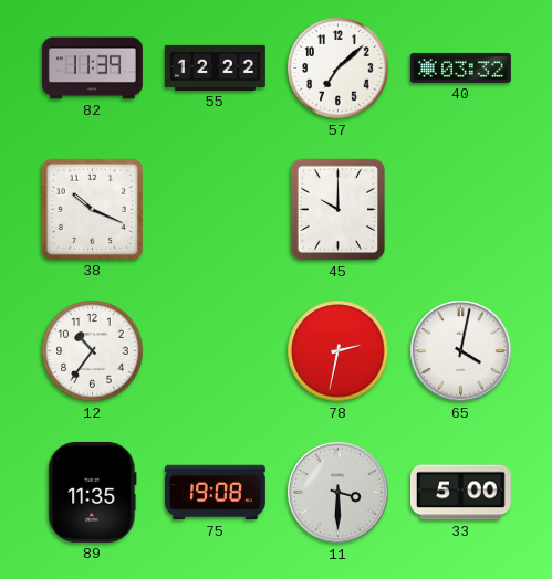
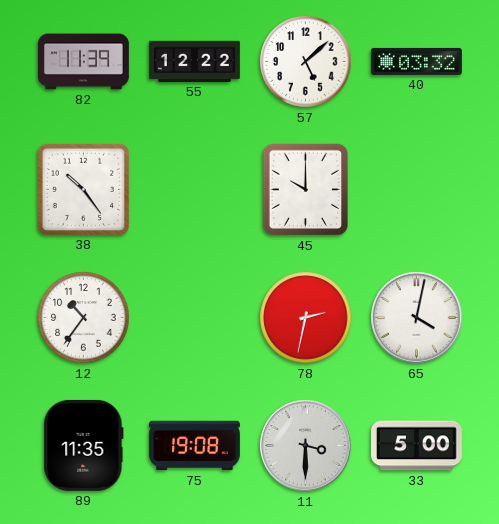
57: 7:08 -> 5:08
38: 10:19 -> 10:24
